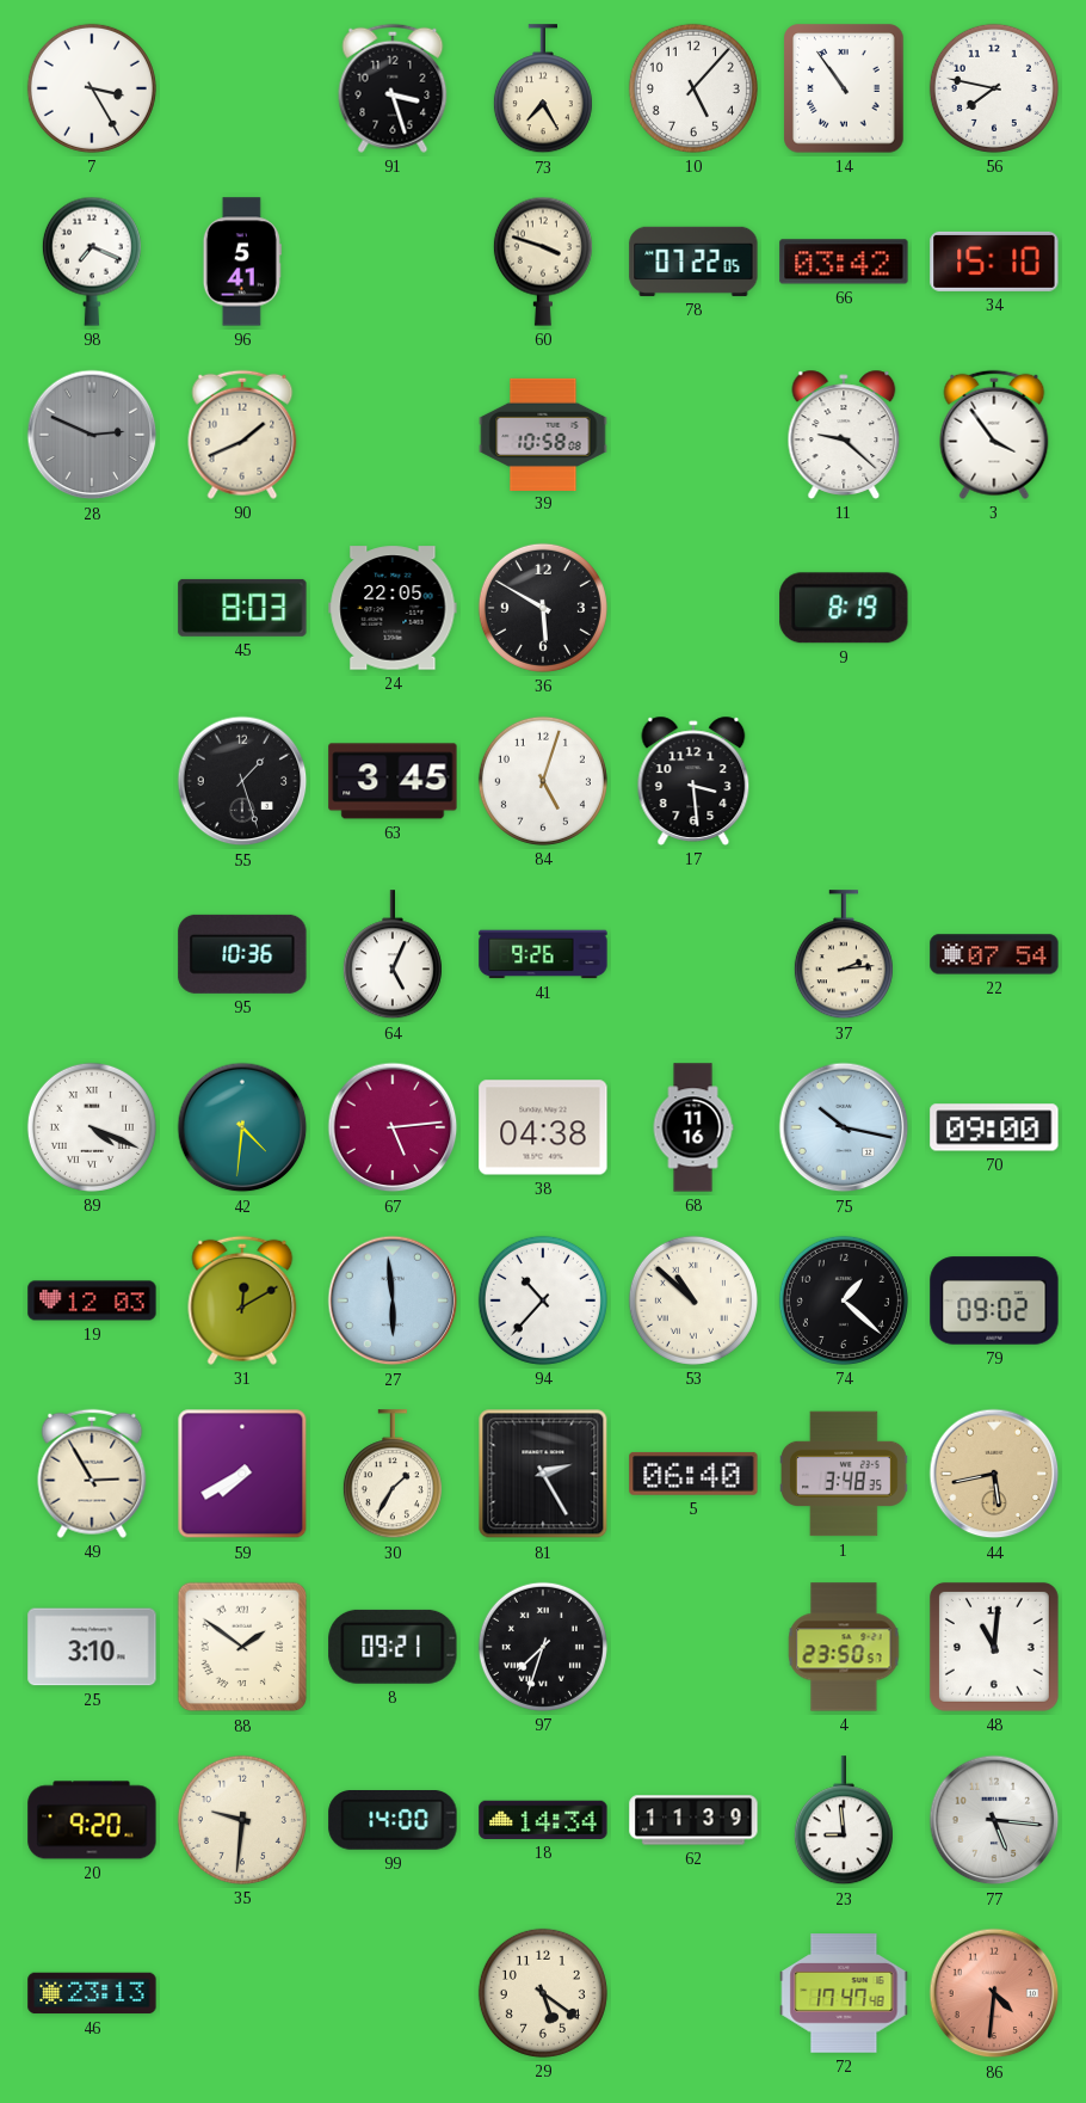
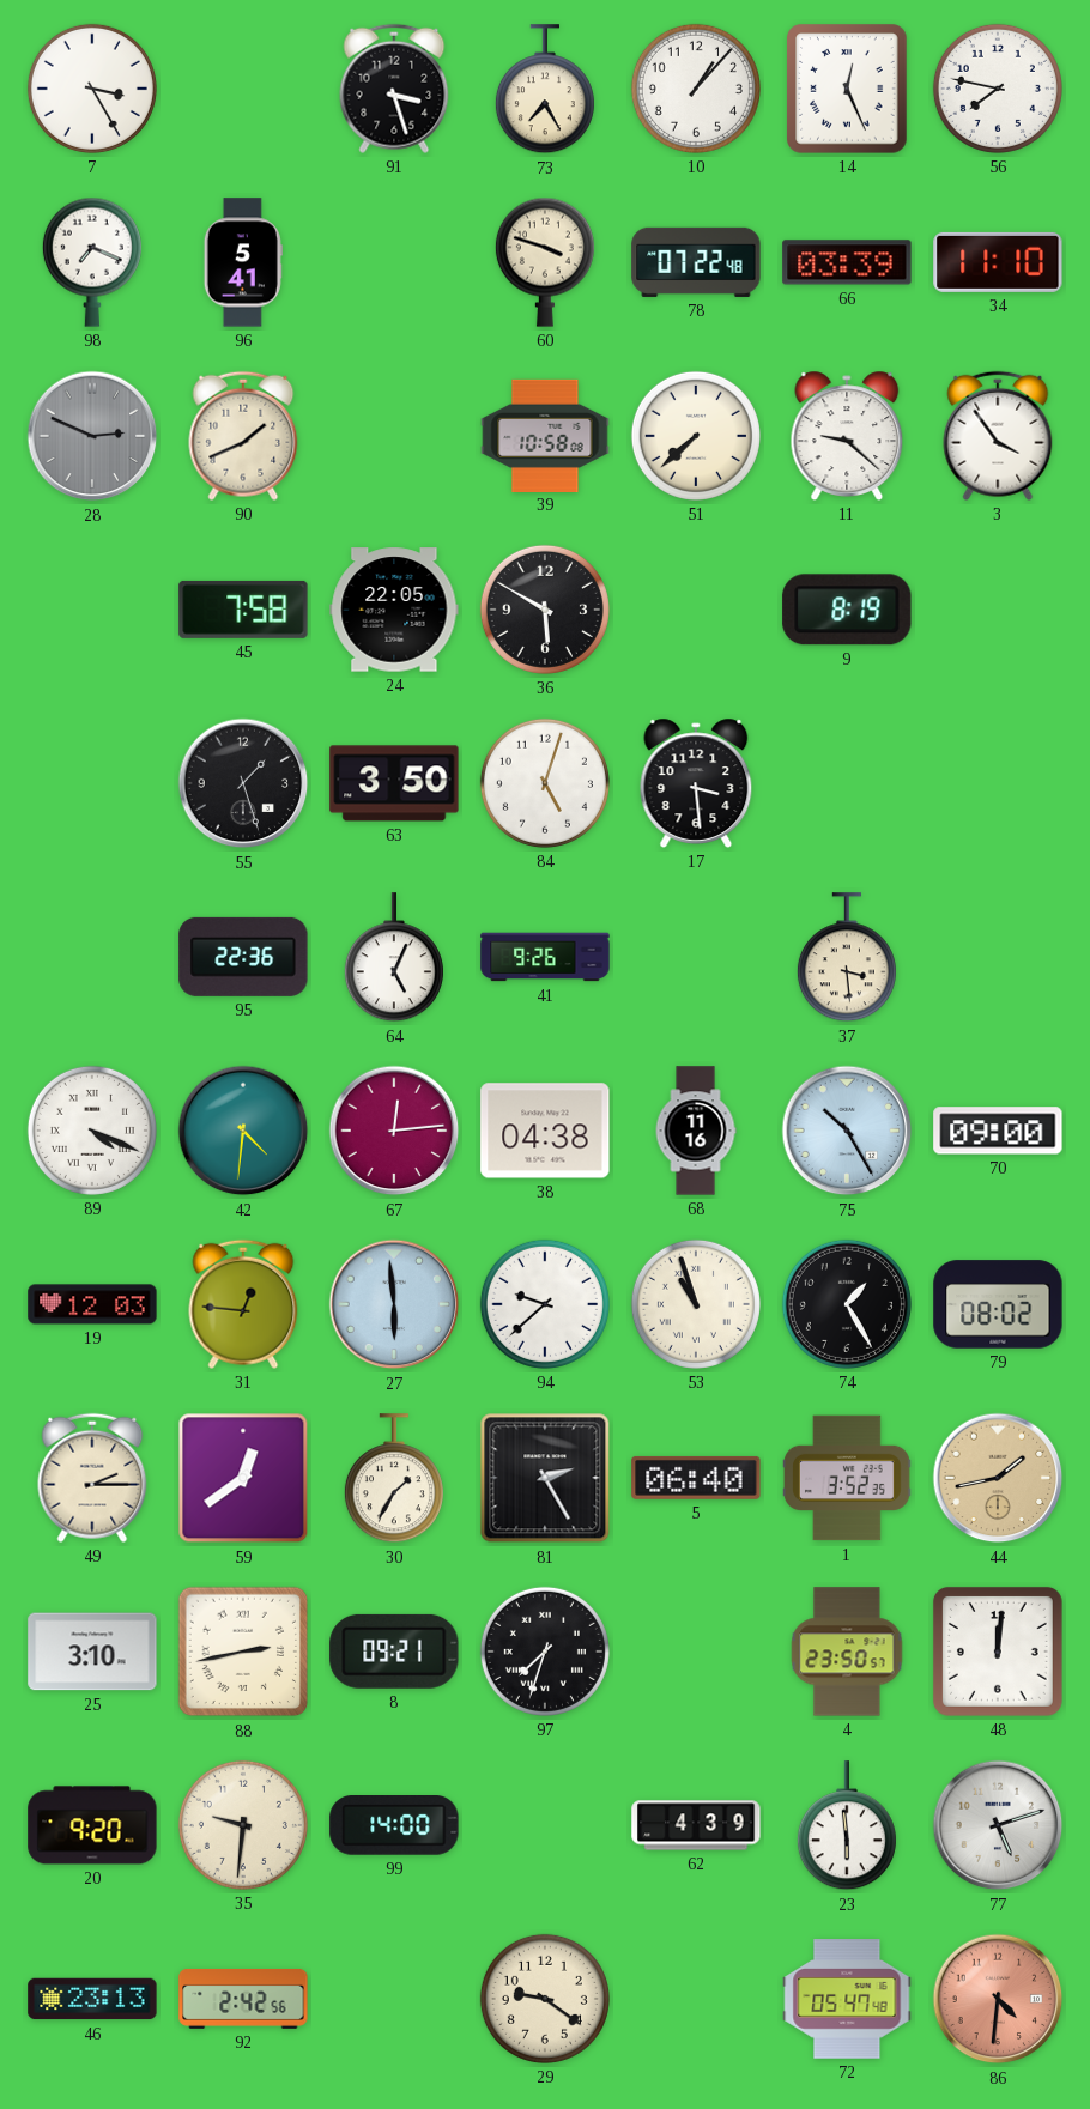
10: 5:07 -> 1:07
14: 10:54 -> 12:26
78: 07:22:05 -> 07:22:48
66: 03:42 -> 03:39
34: 15:10 -> 11:10
51: none -> 7:38
45: 8:03 -> 7:58
63: 3:45 -> 3:50
95: 10:36 -> 22:36
37: 2:14 -> 3:29
22: 07:54 -> none
67: 5:14 -> 12:14
75: 10:17 -> 10:25
31: 12:10 -> 12:46
94: 10:37 -> 9:38
53: 10:52 -> 10:57
74: 1:22 -> 1:25
79: 09:02 -> 08:02
49: 2:55 -> 2:15
59: 7:40 -> 12:39
1: 3:48 -> 3:52
44: 5:43 -> 1:43
88: 1:51 -> 2:43
48: 11:01 -> 12:01
18: 14:34 -> none
62: 11:39 -> 4:39
23: 8:59 -> 5:59
77: 5:16 -> 5:12
92: none -> 2:42
29: 5:21 -> 9:21
72: 17:47 -> 05:47
